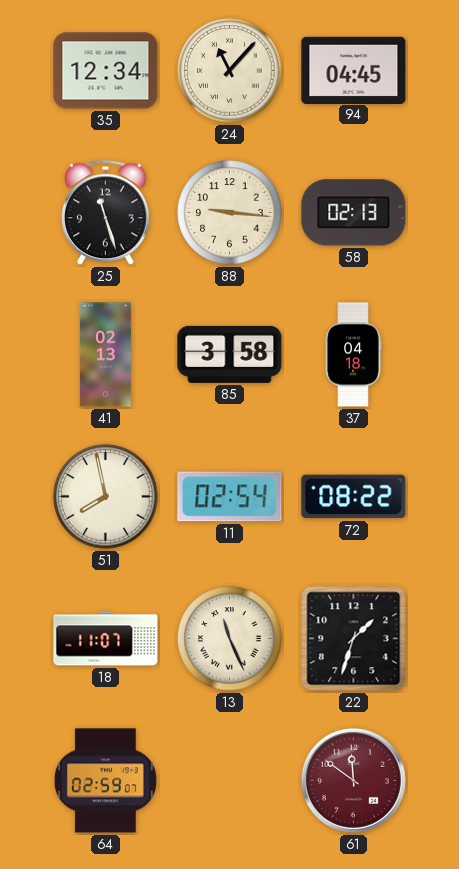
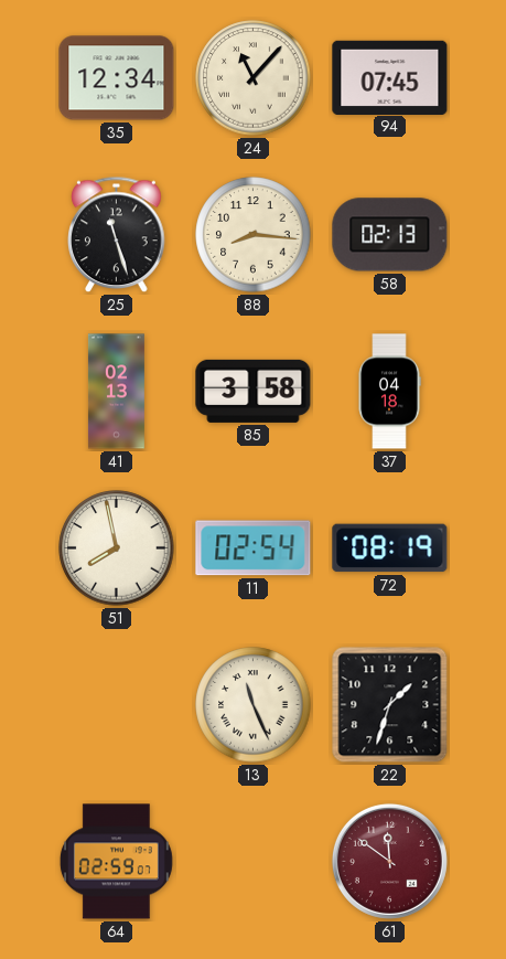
94: 04:45 -> 07:45
88: 9:16 -> 8:16
72: 08:22 -> 08:19
18: 11:07 -> none
